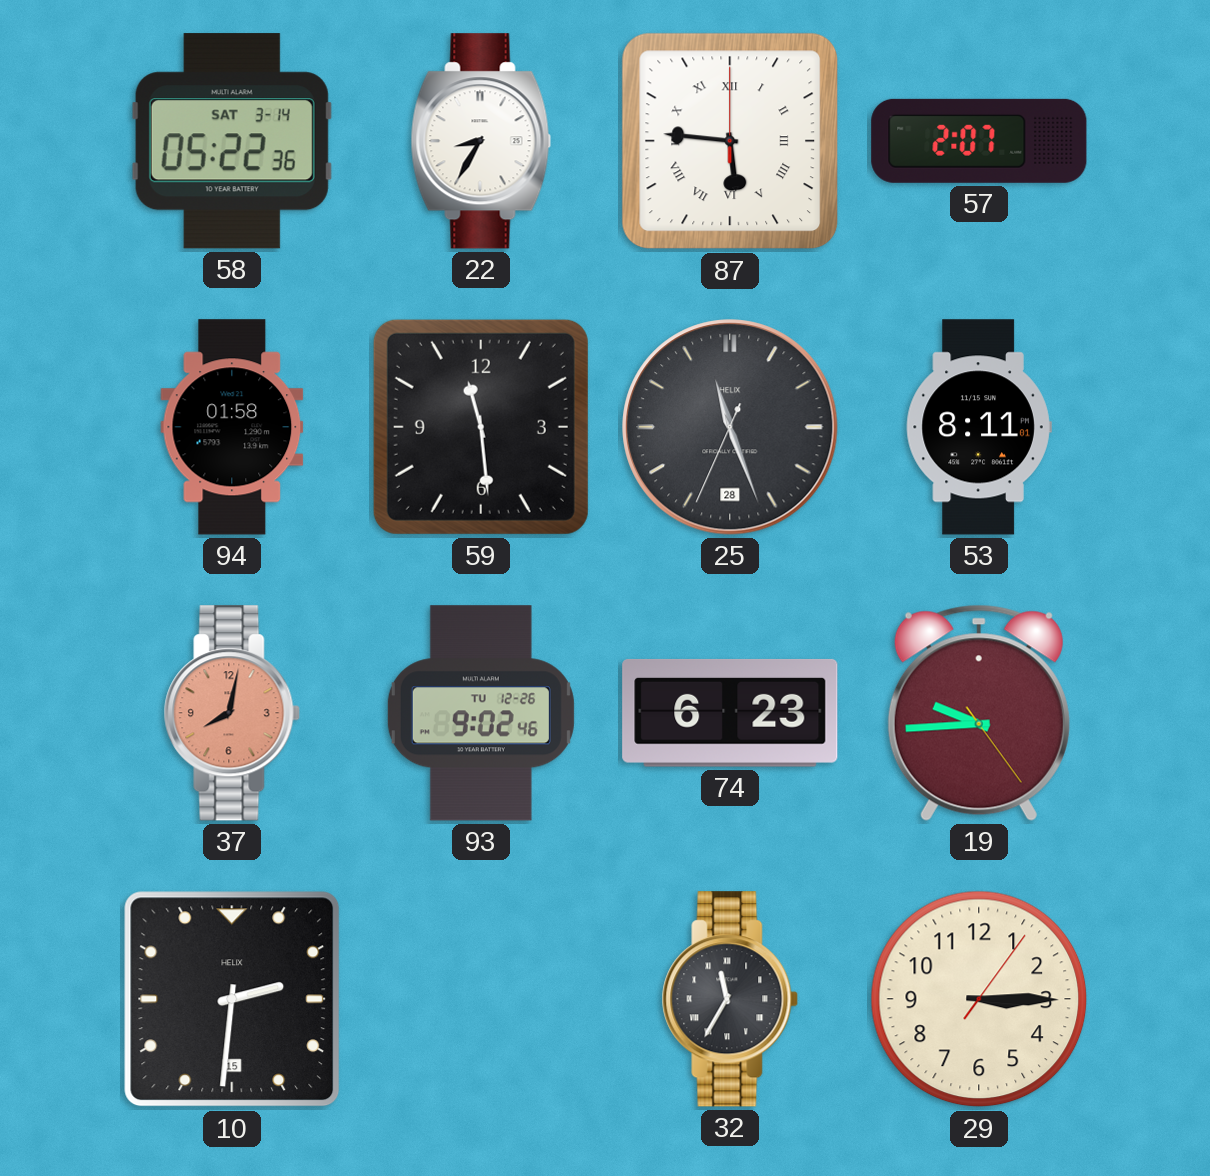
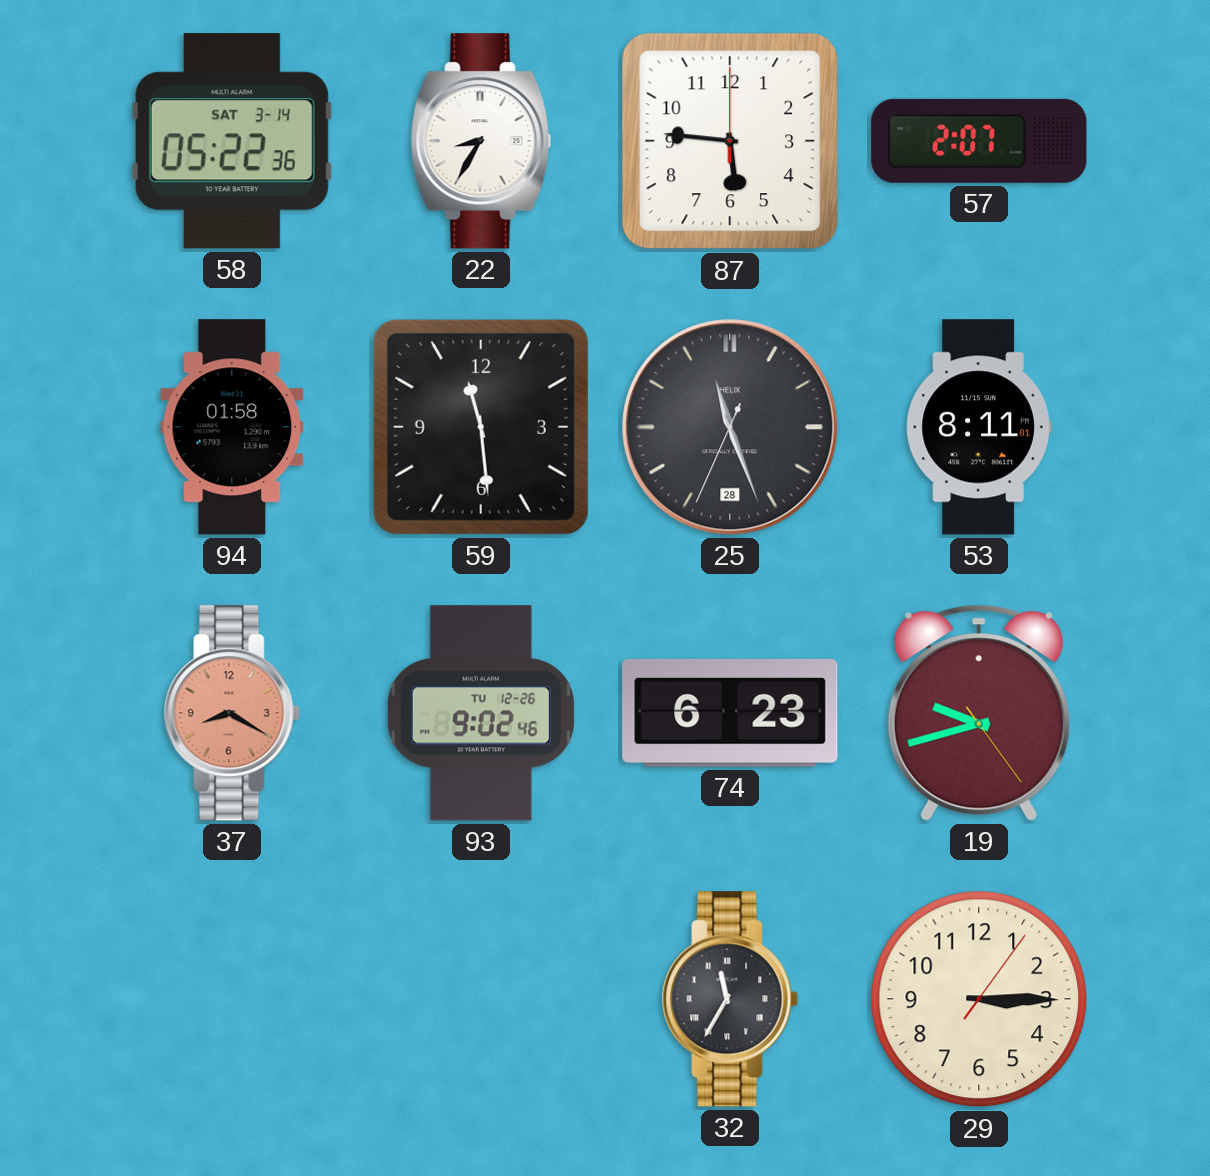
87 numerals: Roman -> Arabic
37: 8:02 -> 8:20
19: 9:44 -> 9:42
10: 2:31 -> none
